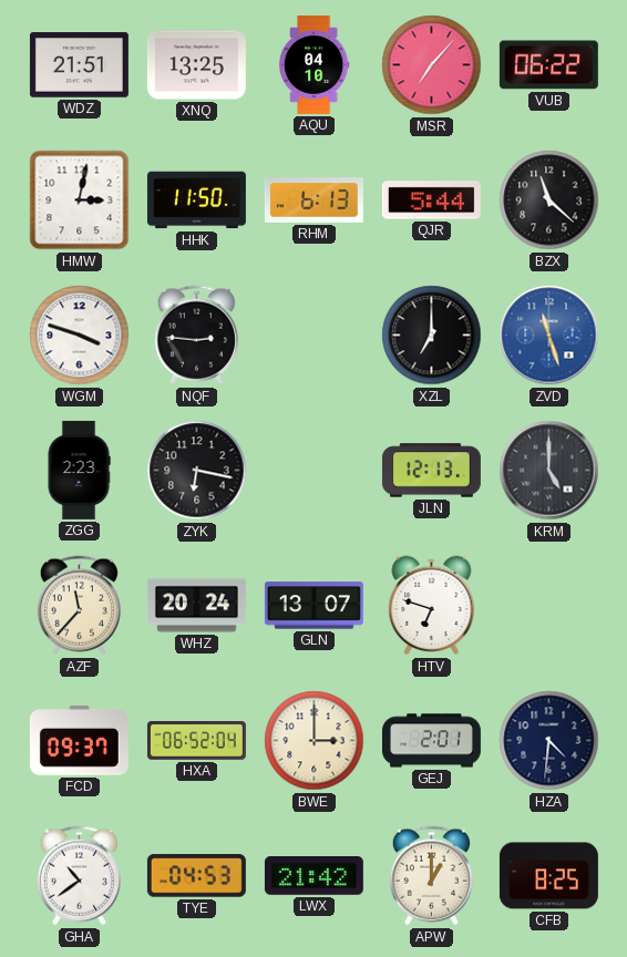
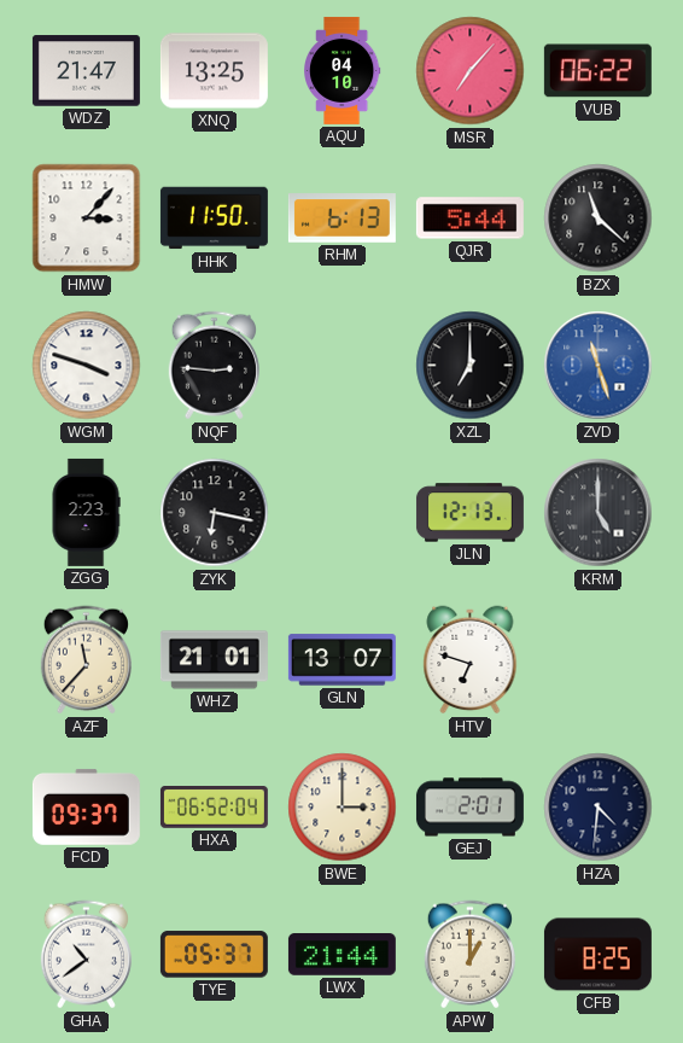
WDZ: 21:51 -> 21:47
HMW: 3:02 -> 3:07
WHZ: 20:24 -> 21:01
TYE: 04:53 -> 05:37
LWX: 21:42 -> 21:44
